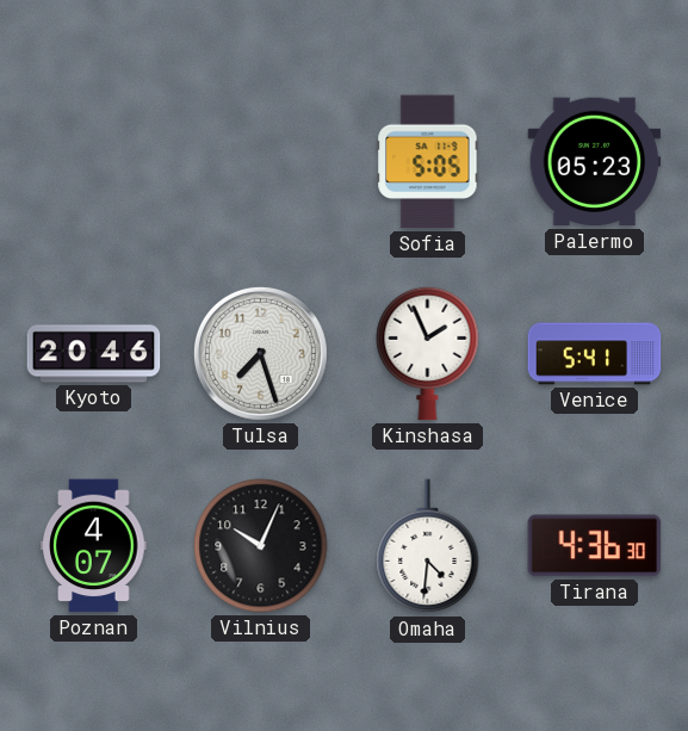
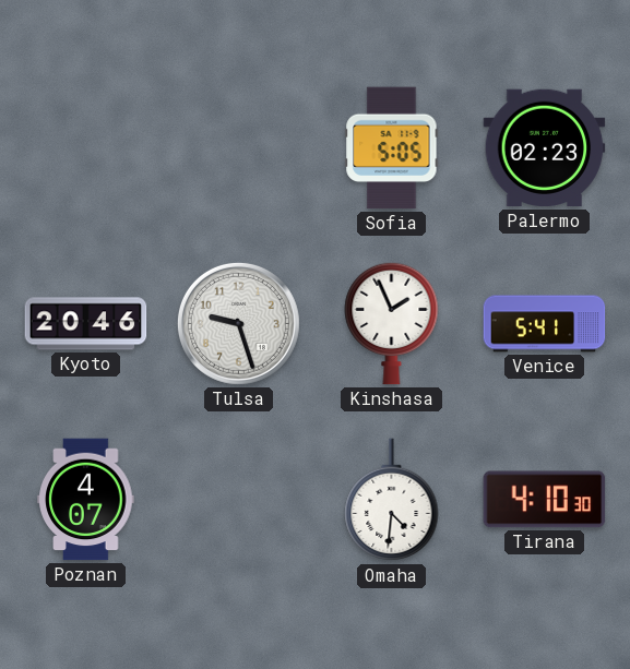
Palermo: 05:23 -> 02:23
Tulsa: 7:27 -> 9:27
Vilnius: 10:04 -> none
Tirana: 4:36 -> 4:10
